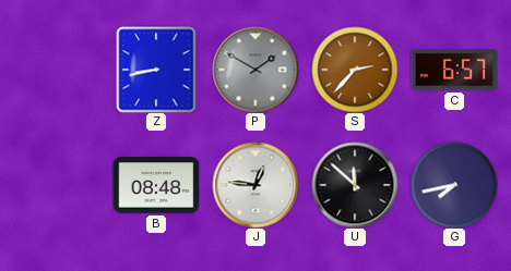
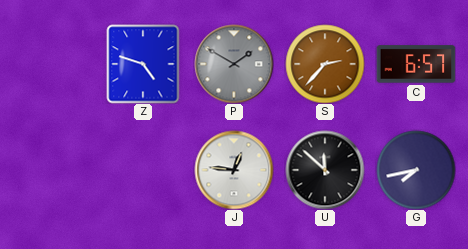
Z: 8:43 -> 4:48
B: 08:48 -> none
